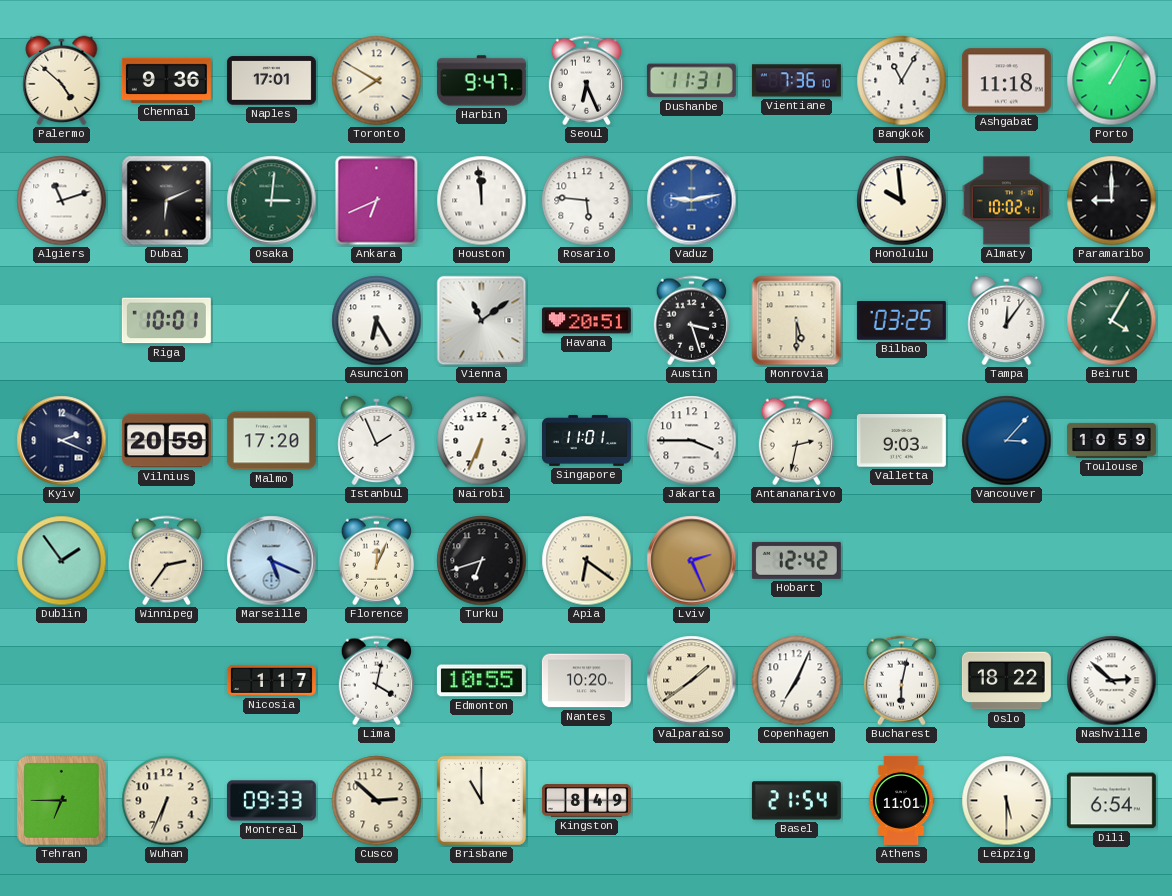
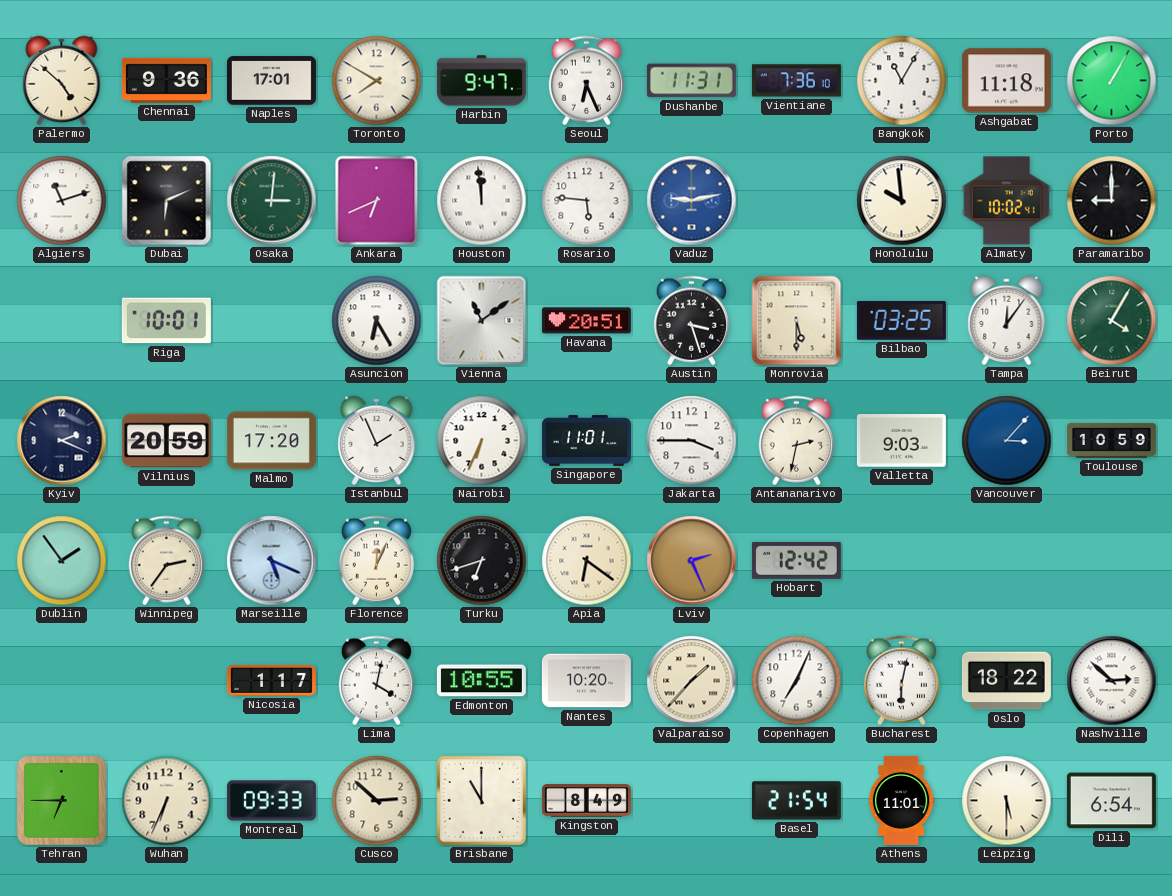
Valparaiso: 1:39 -> 1:37
